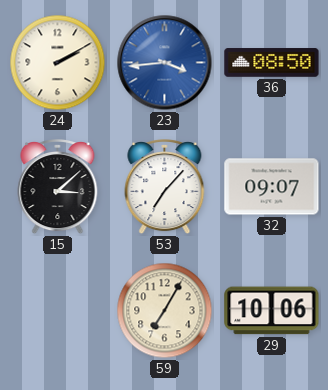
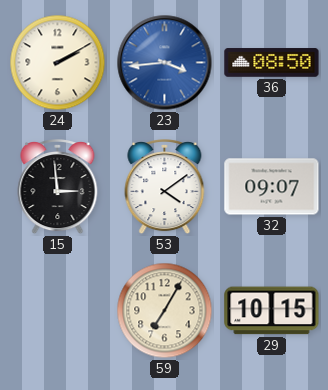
15: 3:08 -> 2:59
53: 7:07 -> 4:09
29: 10:06 -> 10:15
